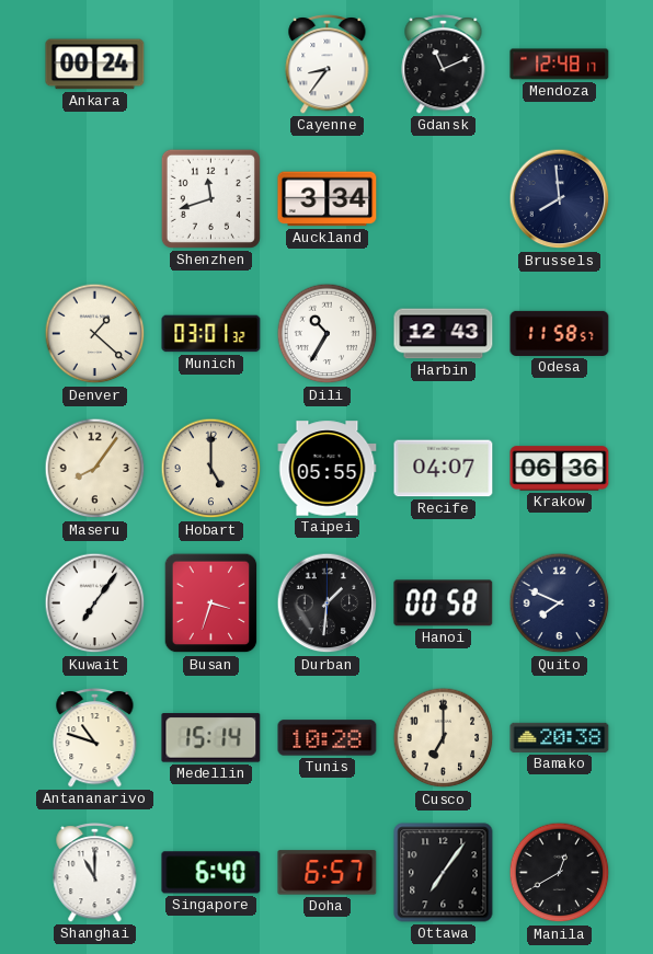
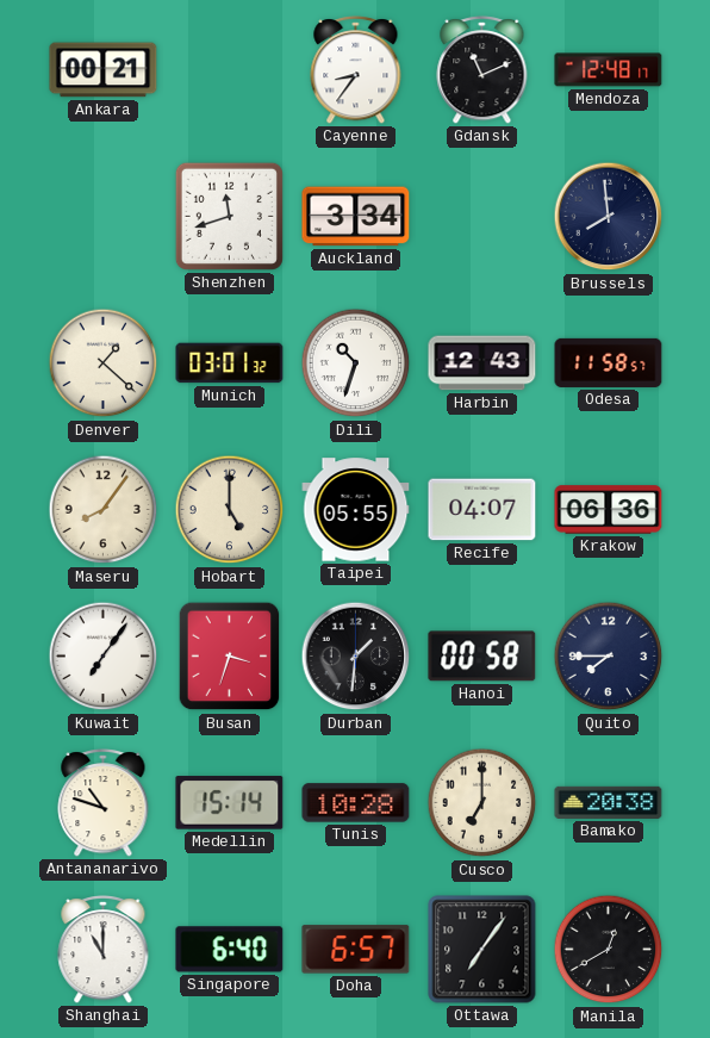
Ankara: 00:24 -> 00:21
Dili: 10:35 -> 10:33
Quito: 7:49 -> 7:45
